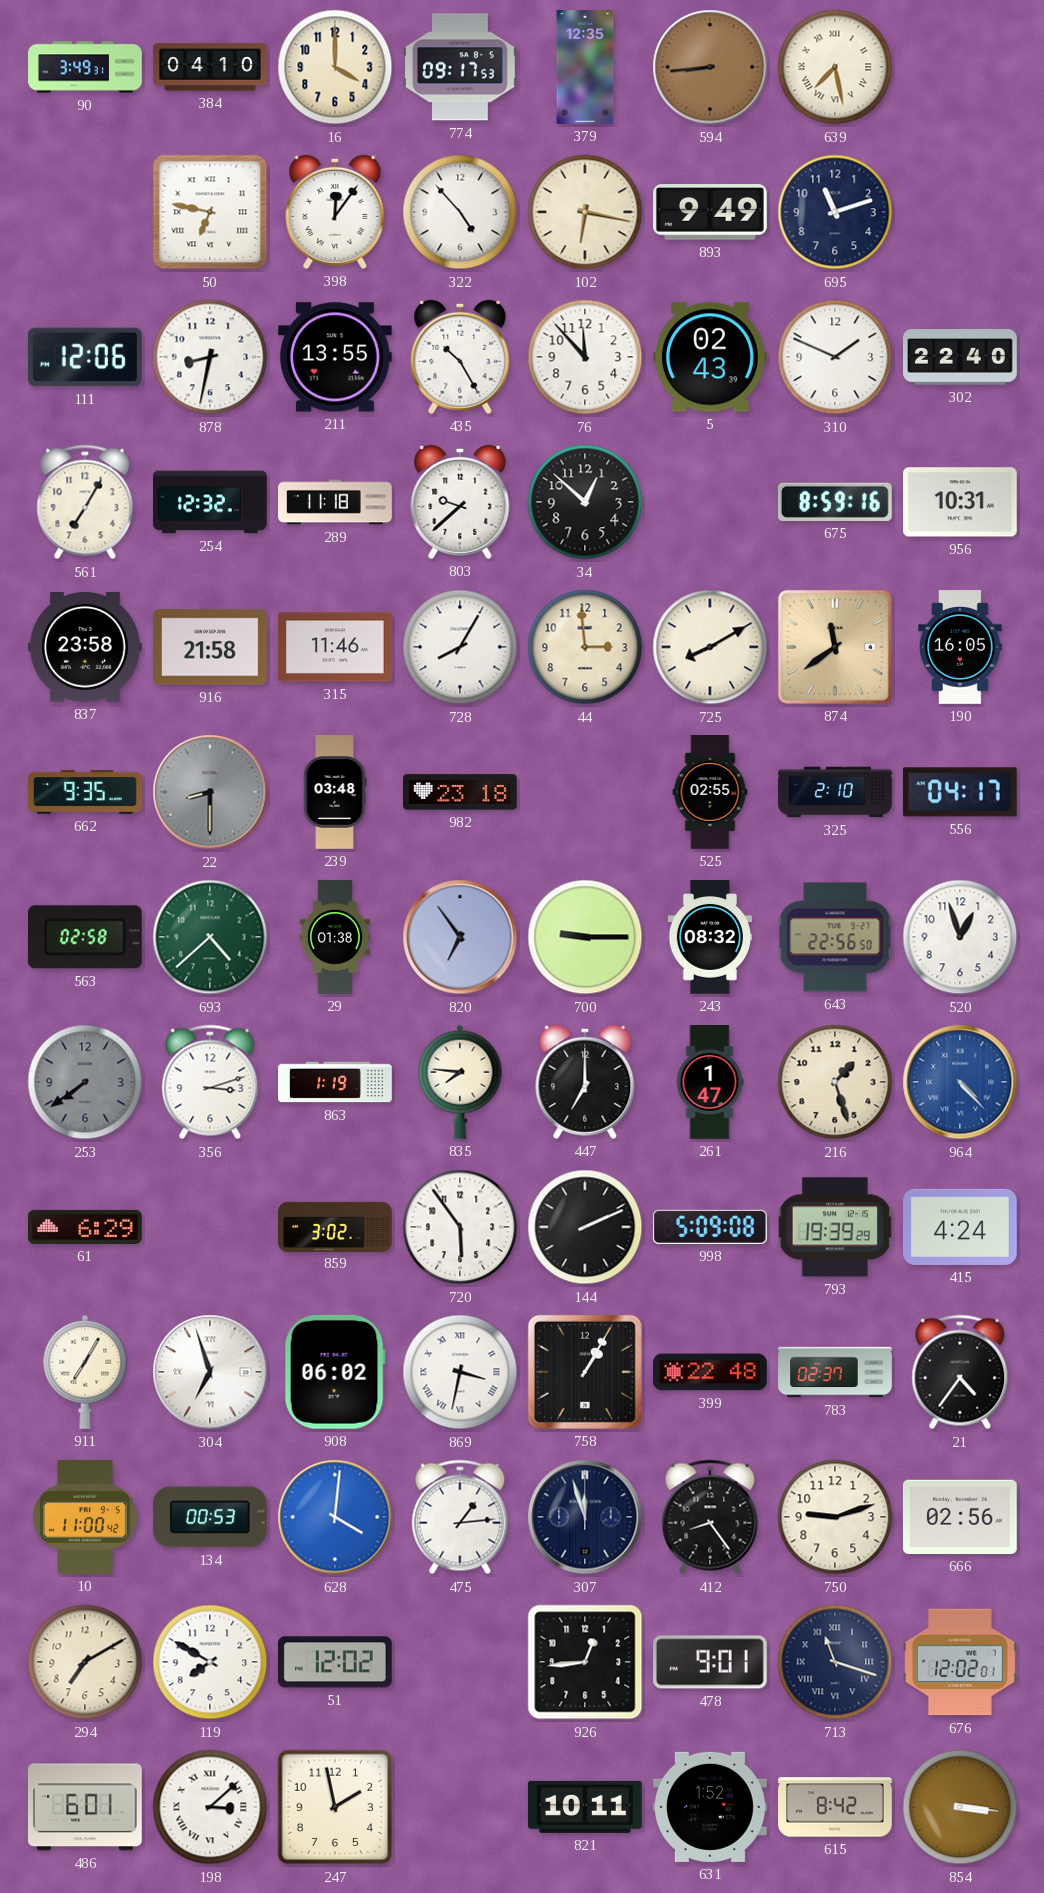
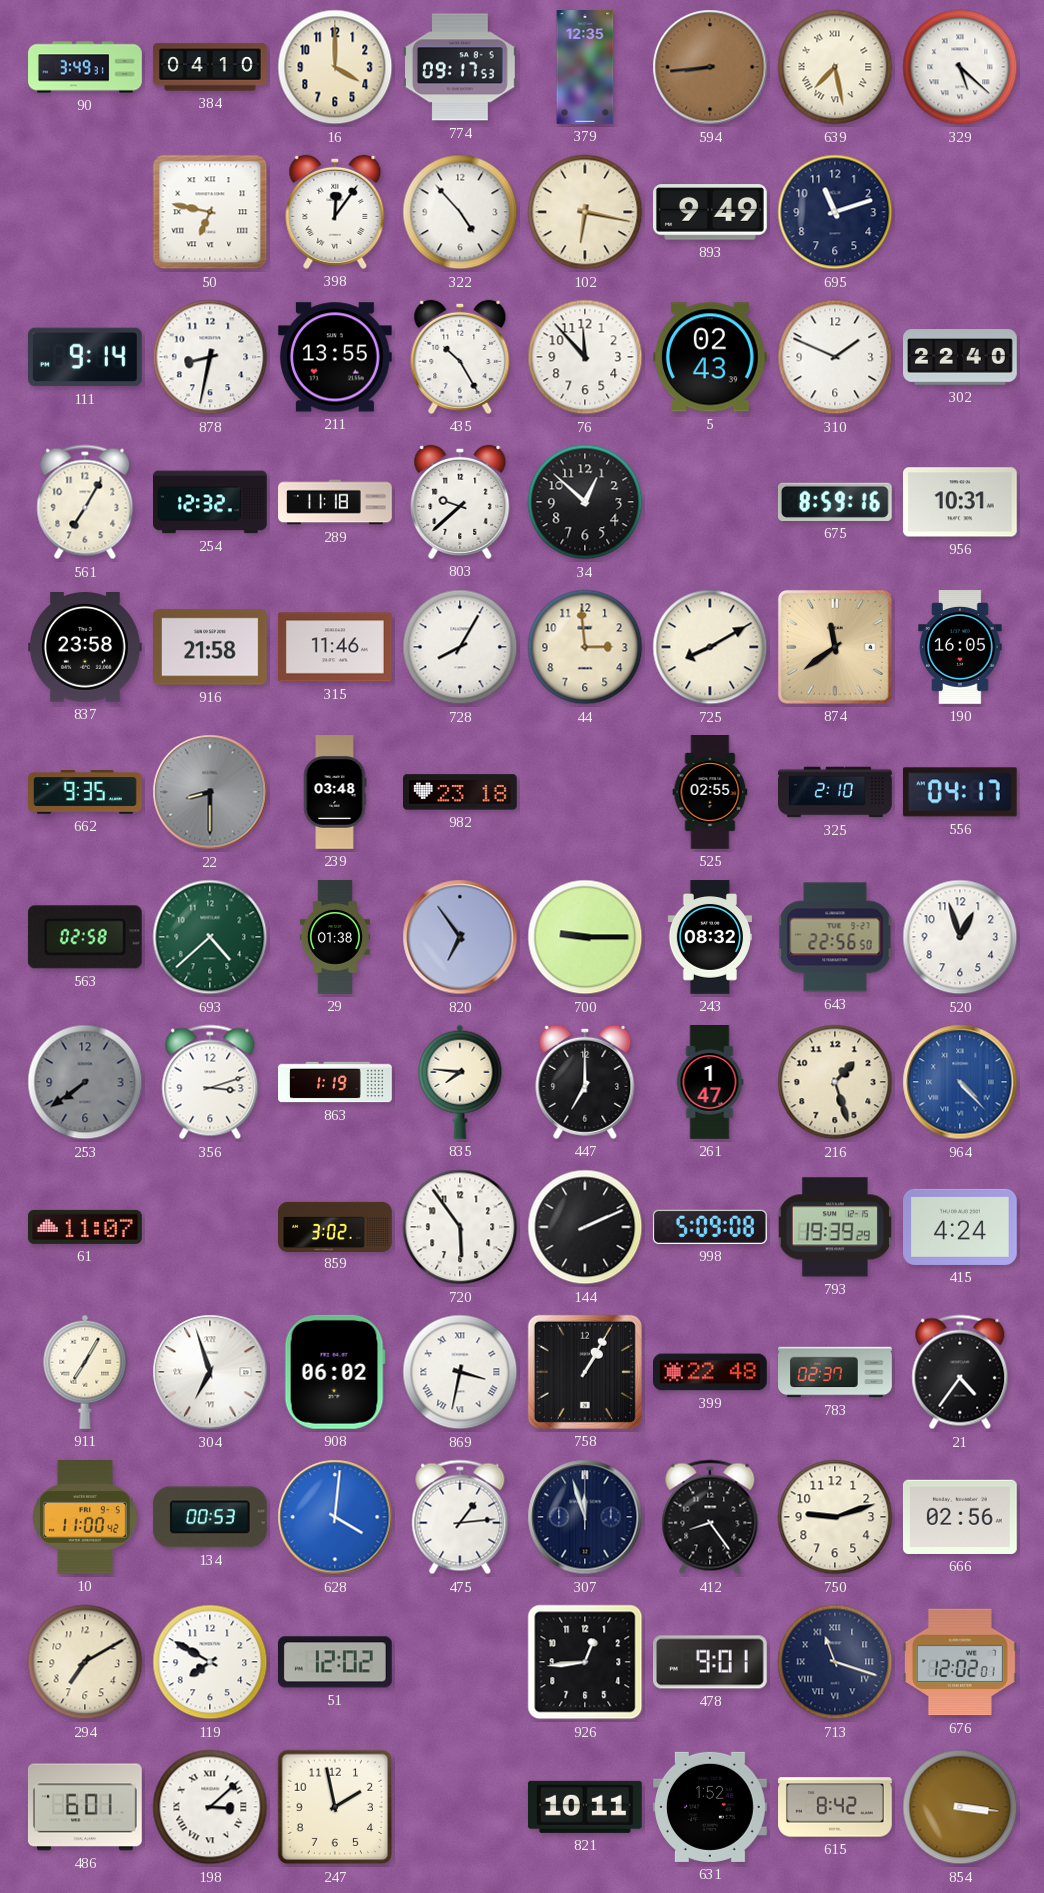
329: none -> 5:22
111: 12:06 -> 9:14
61: 6:29 -> 11:07
